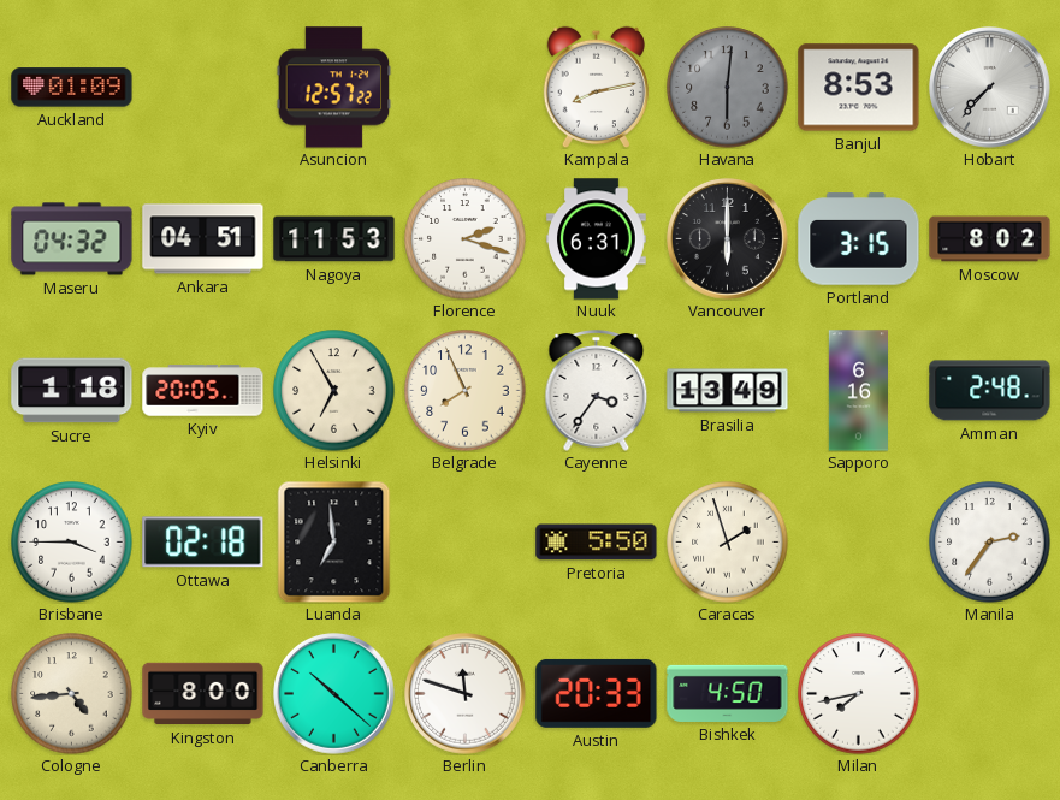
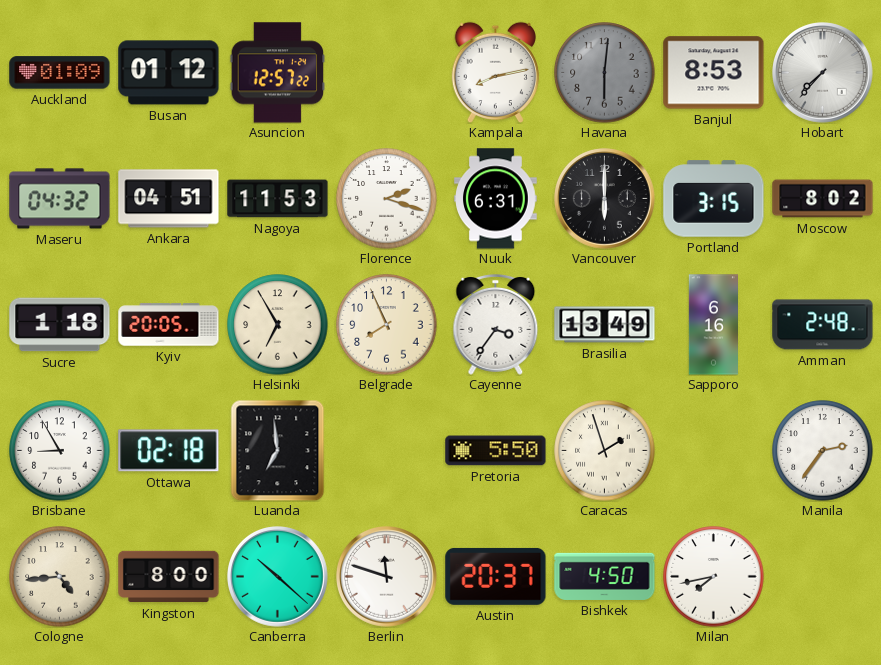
Busan: none -> 01:12
Brisbane: 3:45 -> 8:55
Austin: 20:33 -> 20:37
